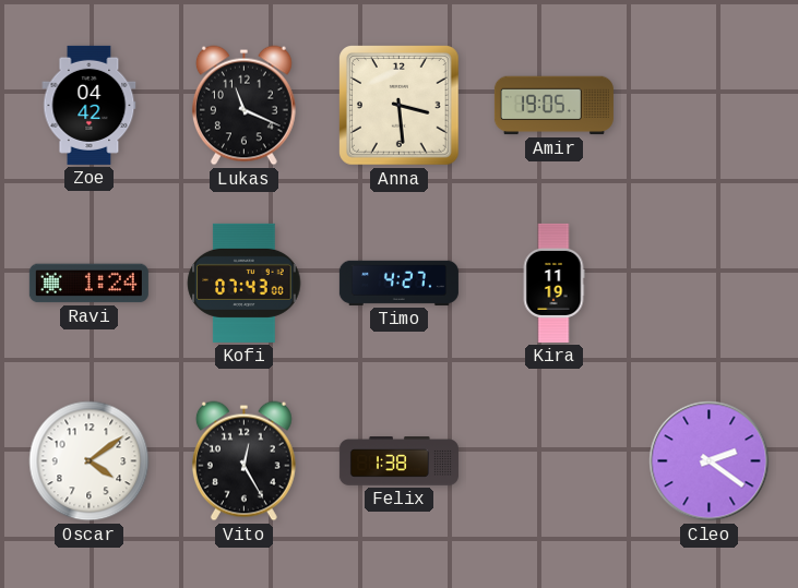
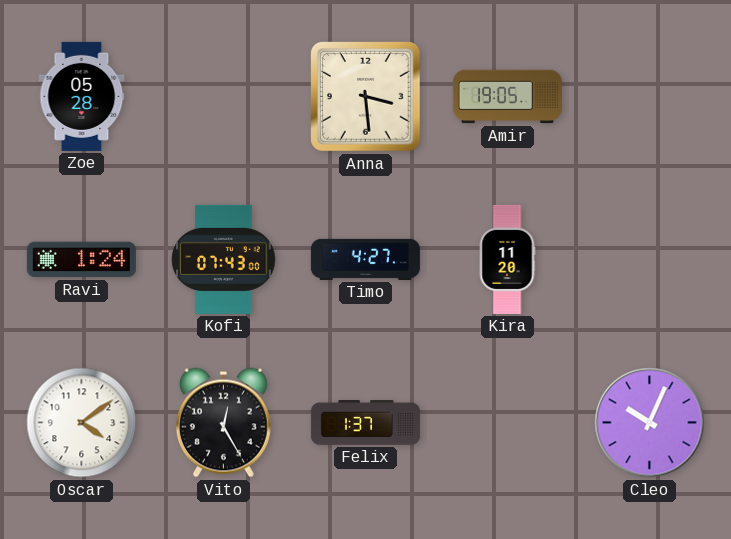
Zoe: 04:42 -> 05:28
Lukas: 11:19 -> none
Kira: 11:19 -> 11:20
Felix: 1:38 -> 1:37
Cleo: 2:21 -> 10:04
